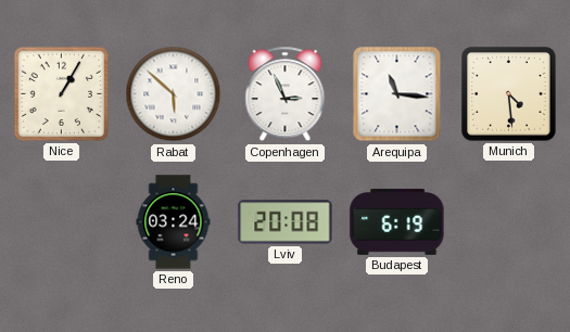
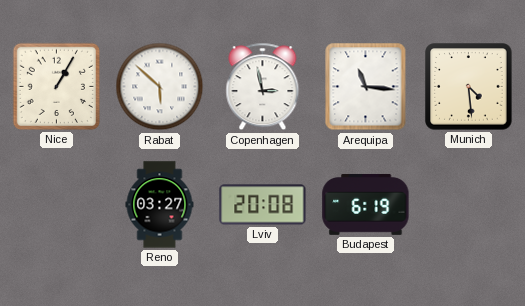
Copenhagen: 2:56 -> 2:58
Reno: 03:24 -> 03:27
